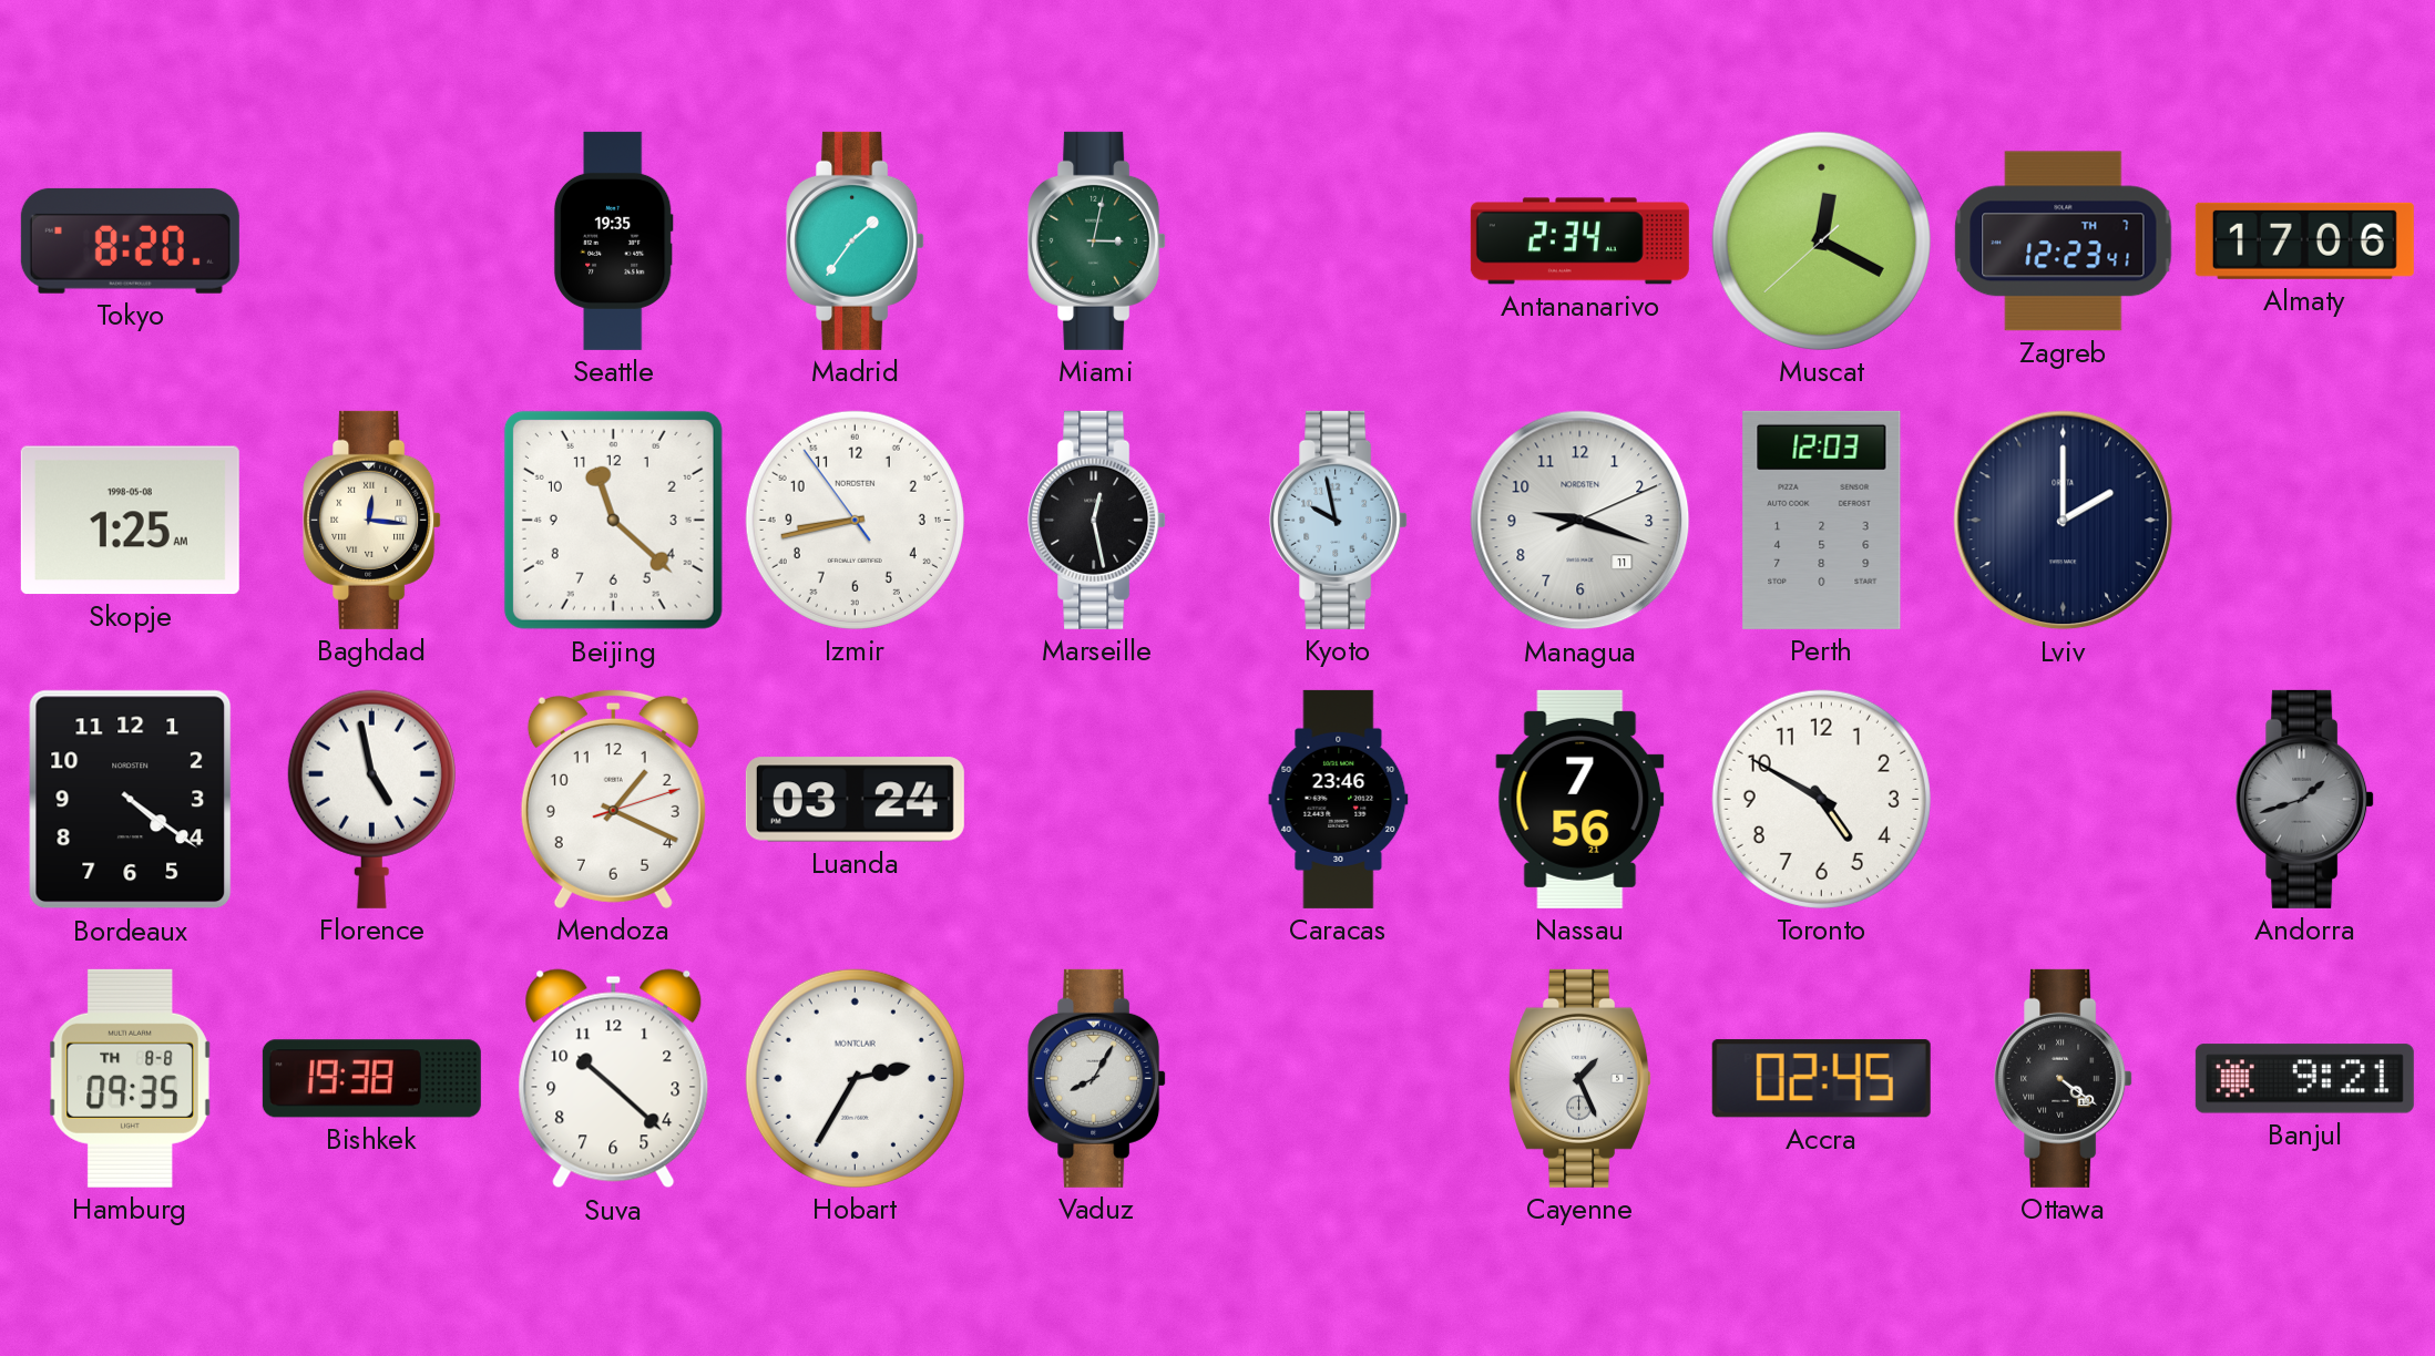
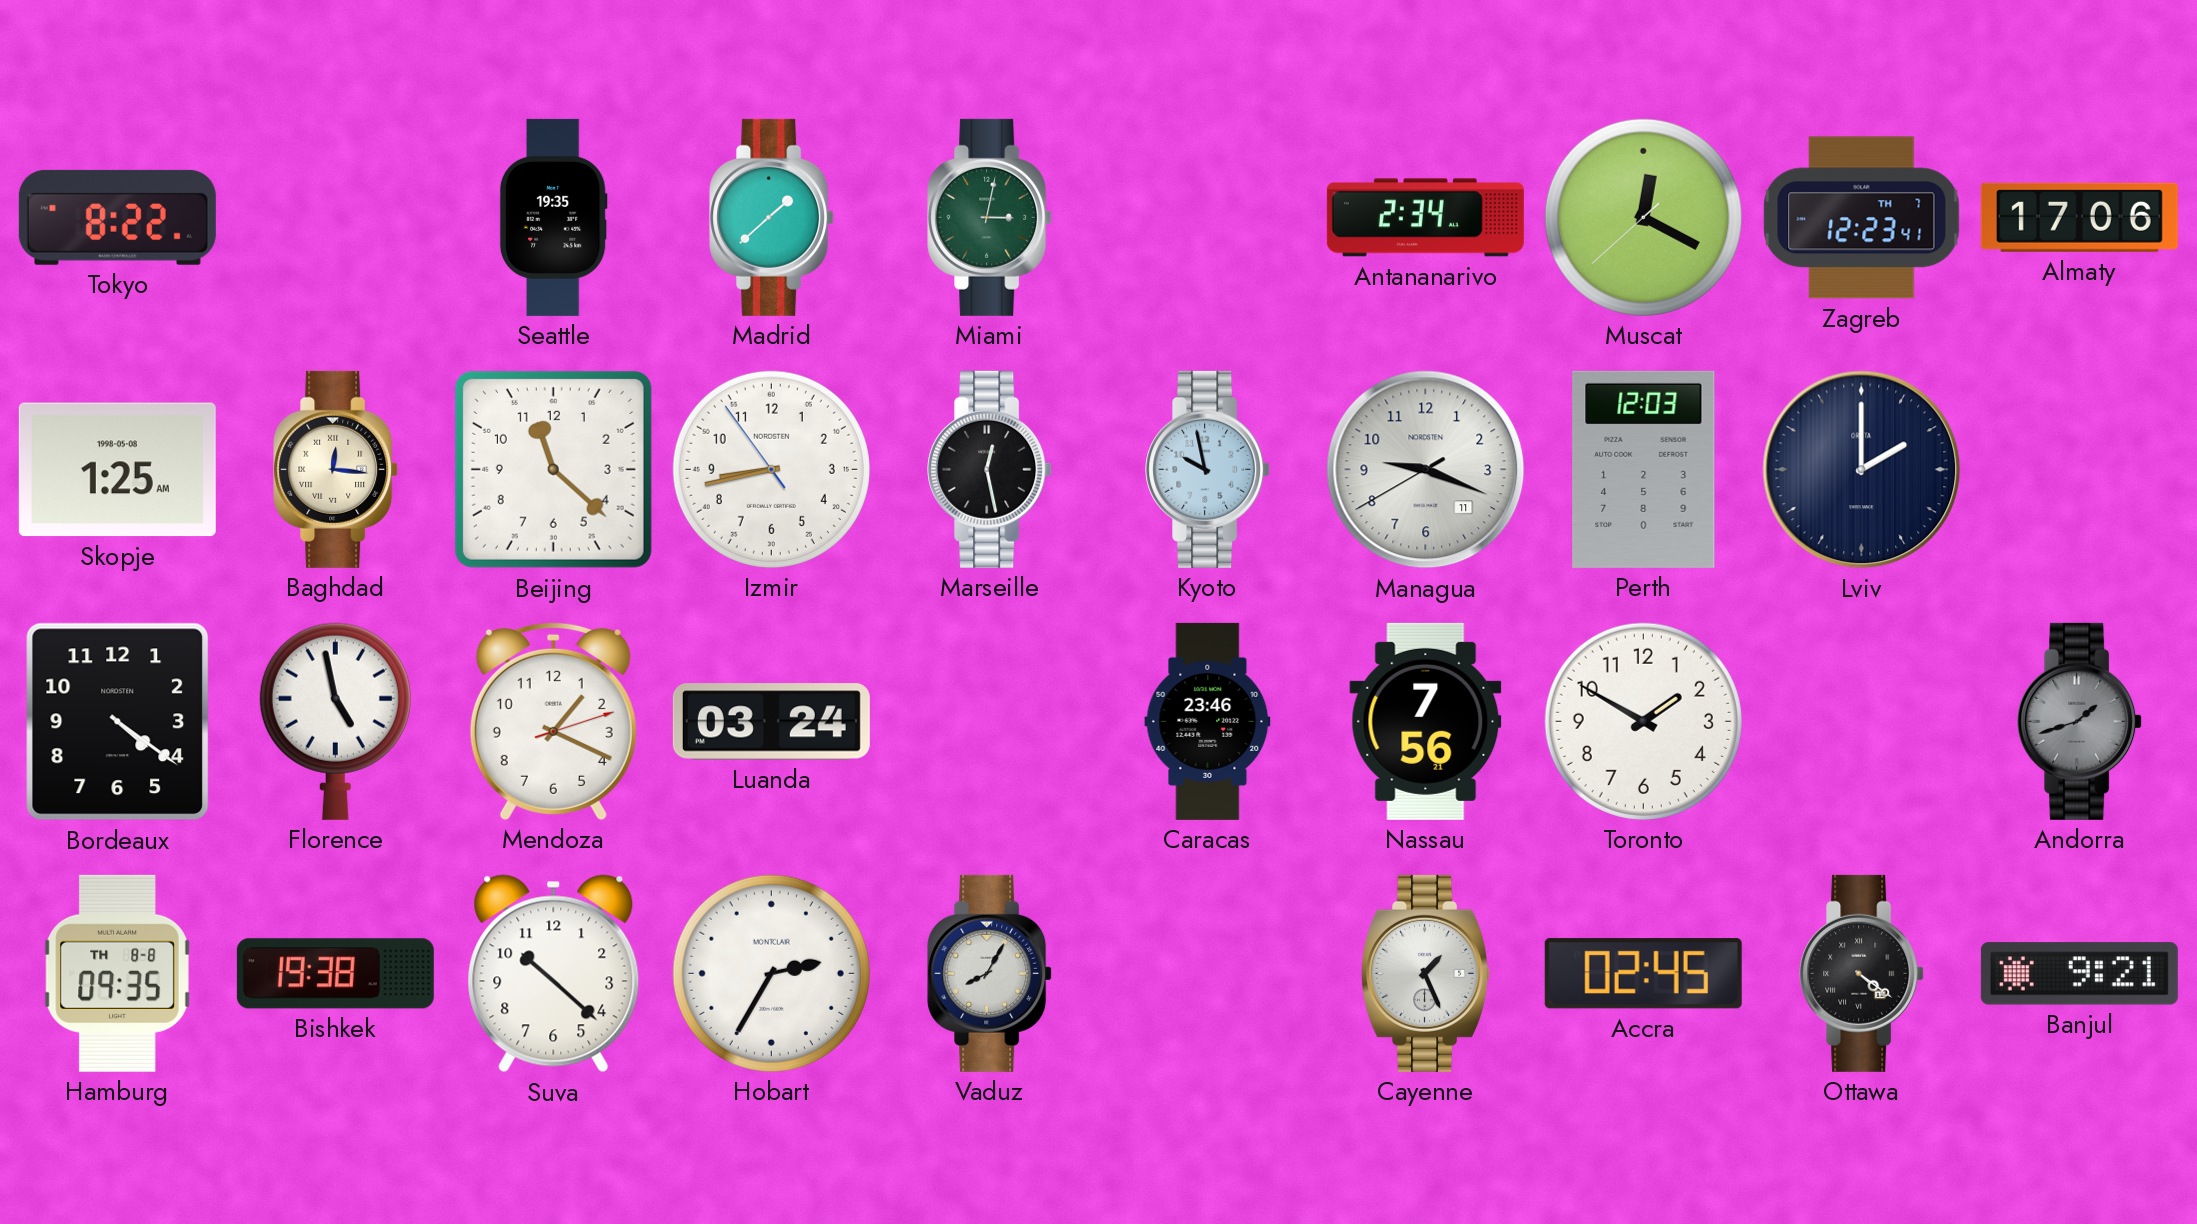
Tokyo: 8:20 -> 8:22
Madrid: 1:36 -> 1:38
Managua: 9:18:11 -> 9:18:40
Toronto: 4:50 -> 1:50
